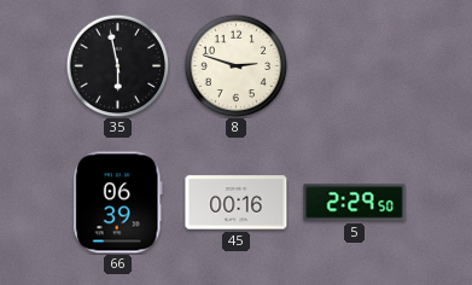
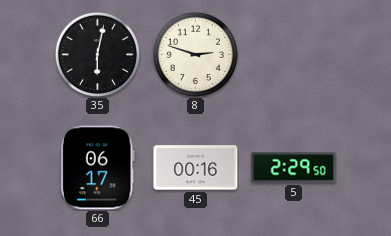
35: 5:58 -> 6:02
66: 06:39 -> 06:17
